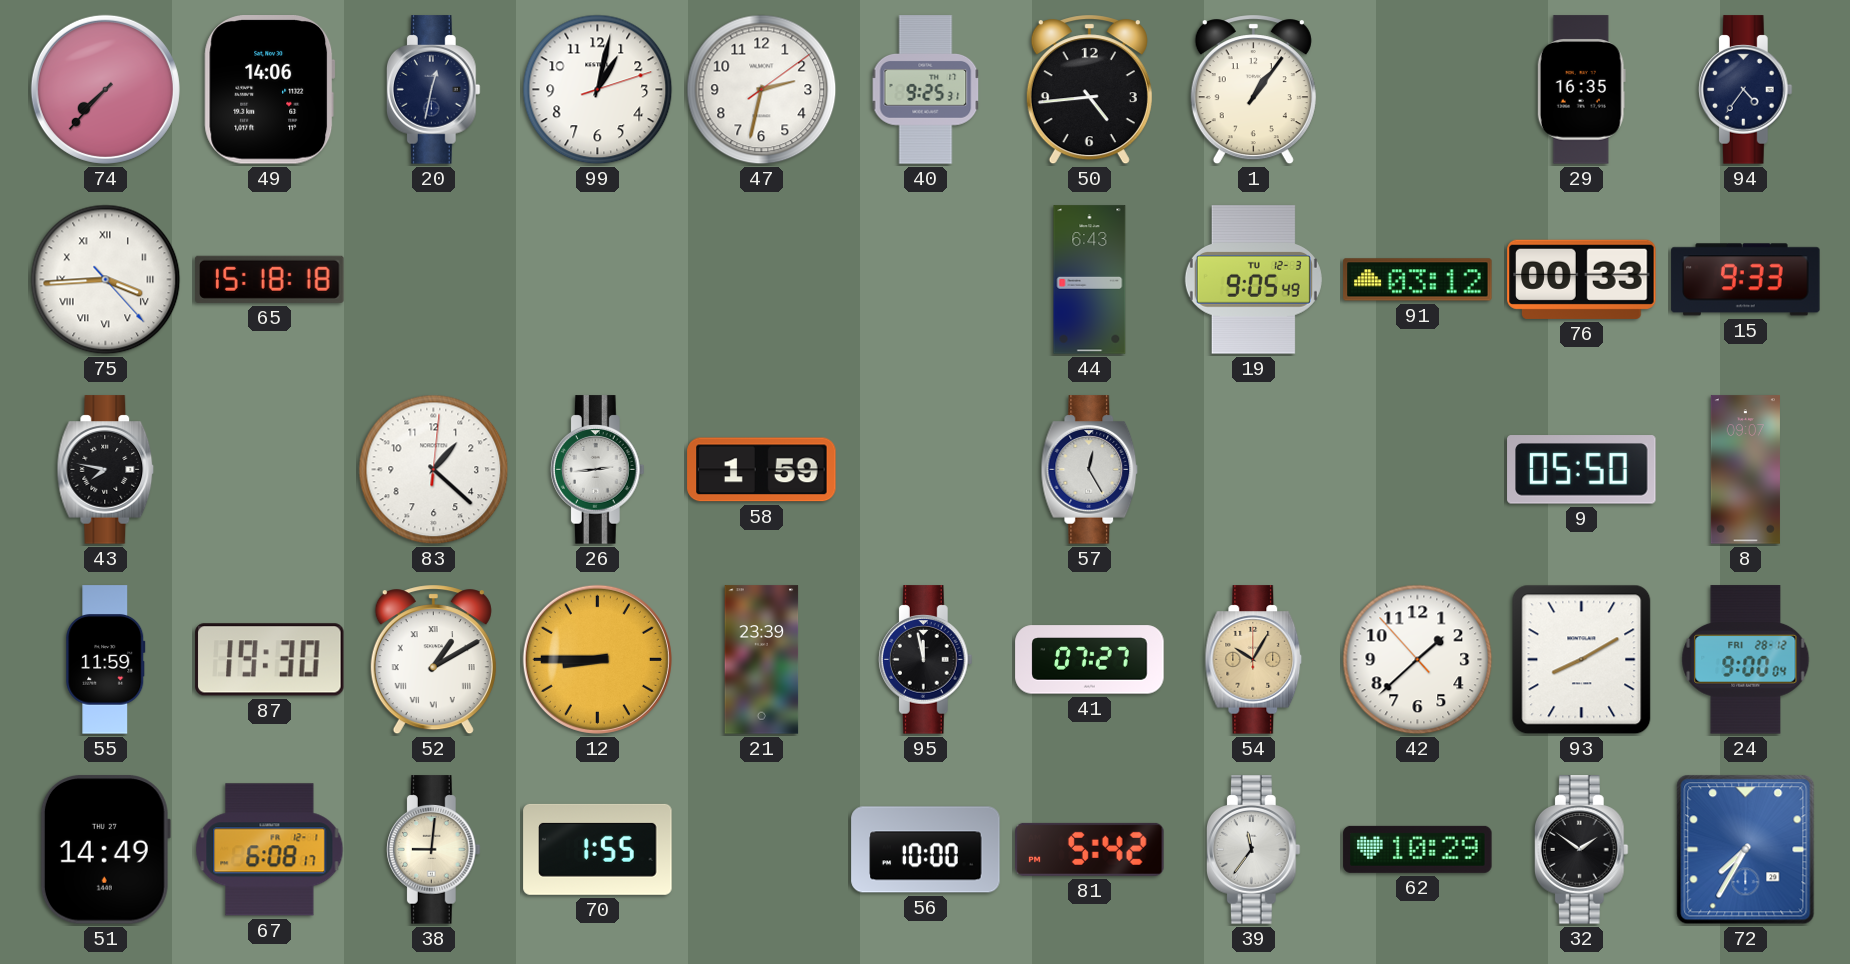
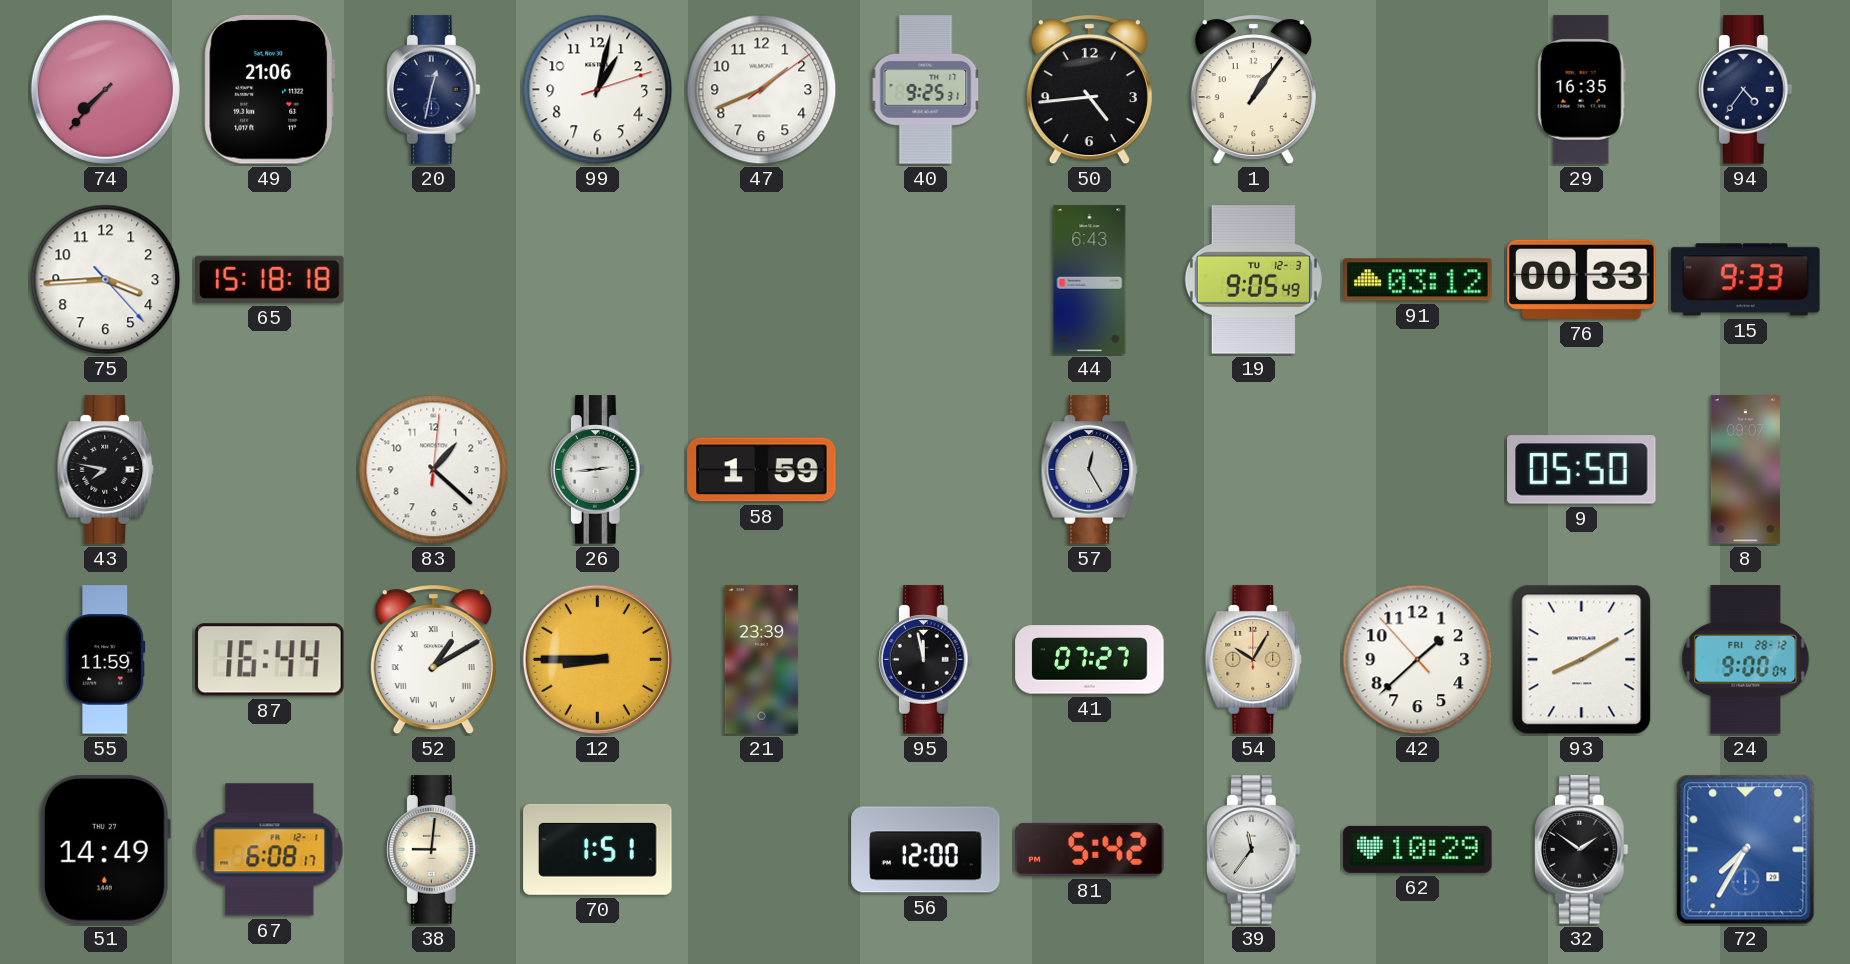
49: 14:06 -> 21:06
47: 2:32 -> 1:41
75 numerals: Roman -> Arabic
87: 19:30 -> 16:44
70: 1:55 -> 1:51
56: 10:00 -> 12:00
